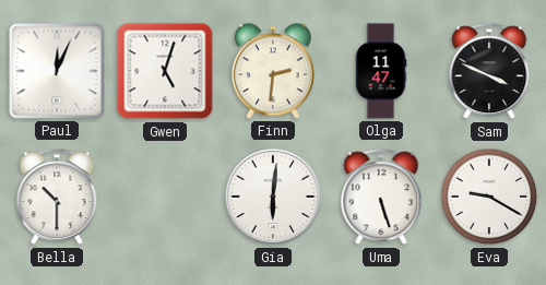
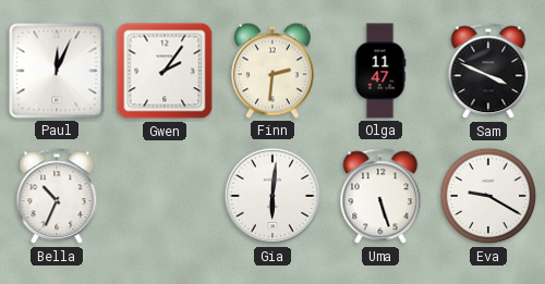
Gwen: 5:03 -> 2:06
Bella: 10:30 -> 10:34
